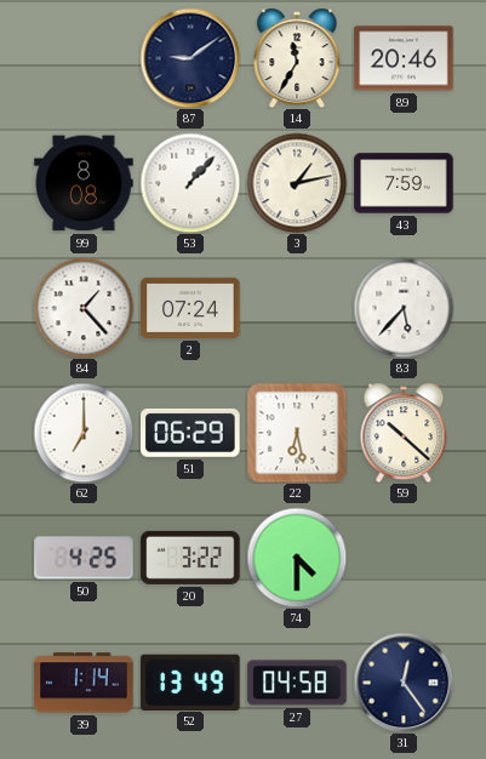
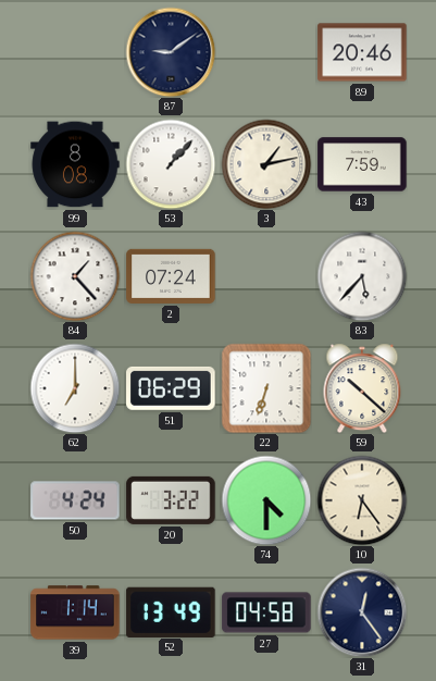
14: 11:35 -> none
22: 6:28 -> 6:33
50: 4:25 -> 4:24
10: none -> 6:24
